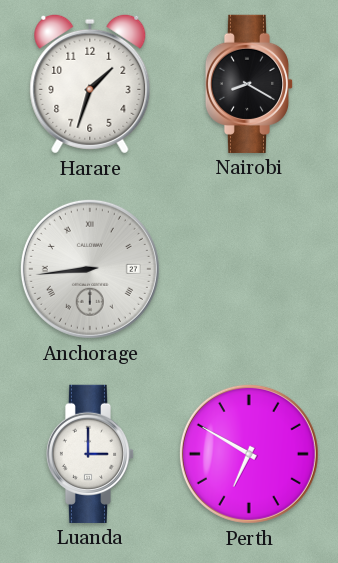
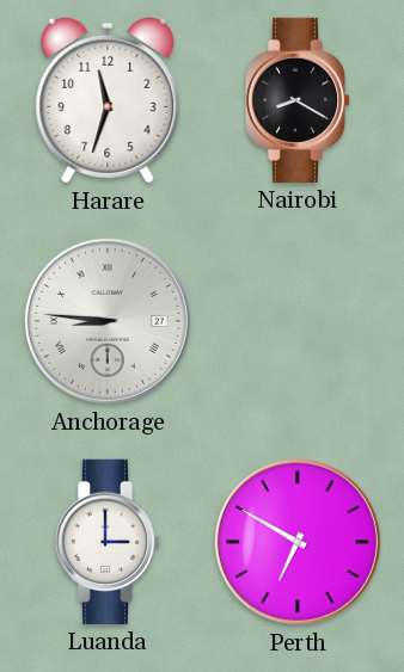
Harare: 1:33 -> 11:33
Anchorage: 8:44 -> 8:46
